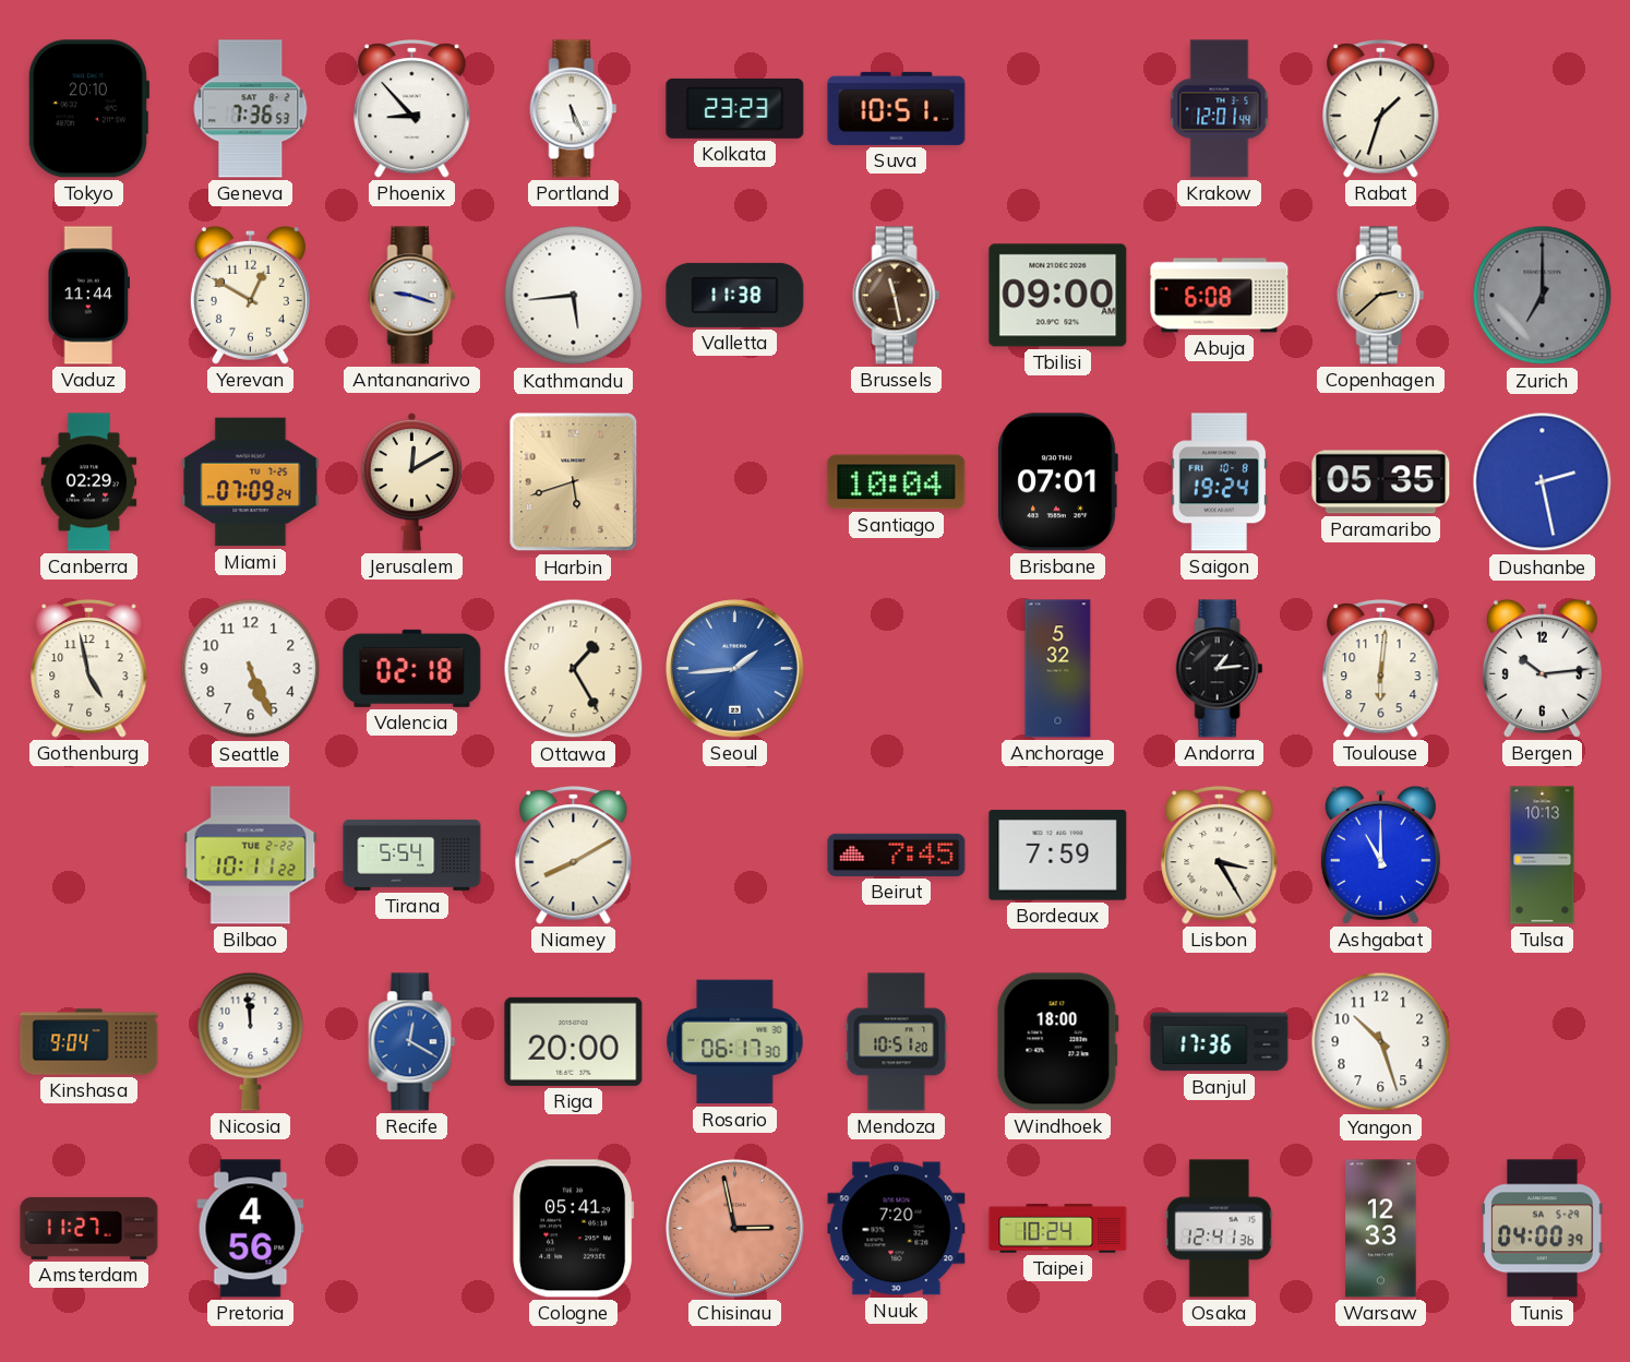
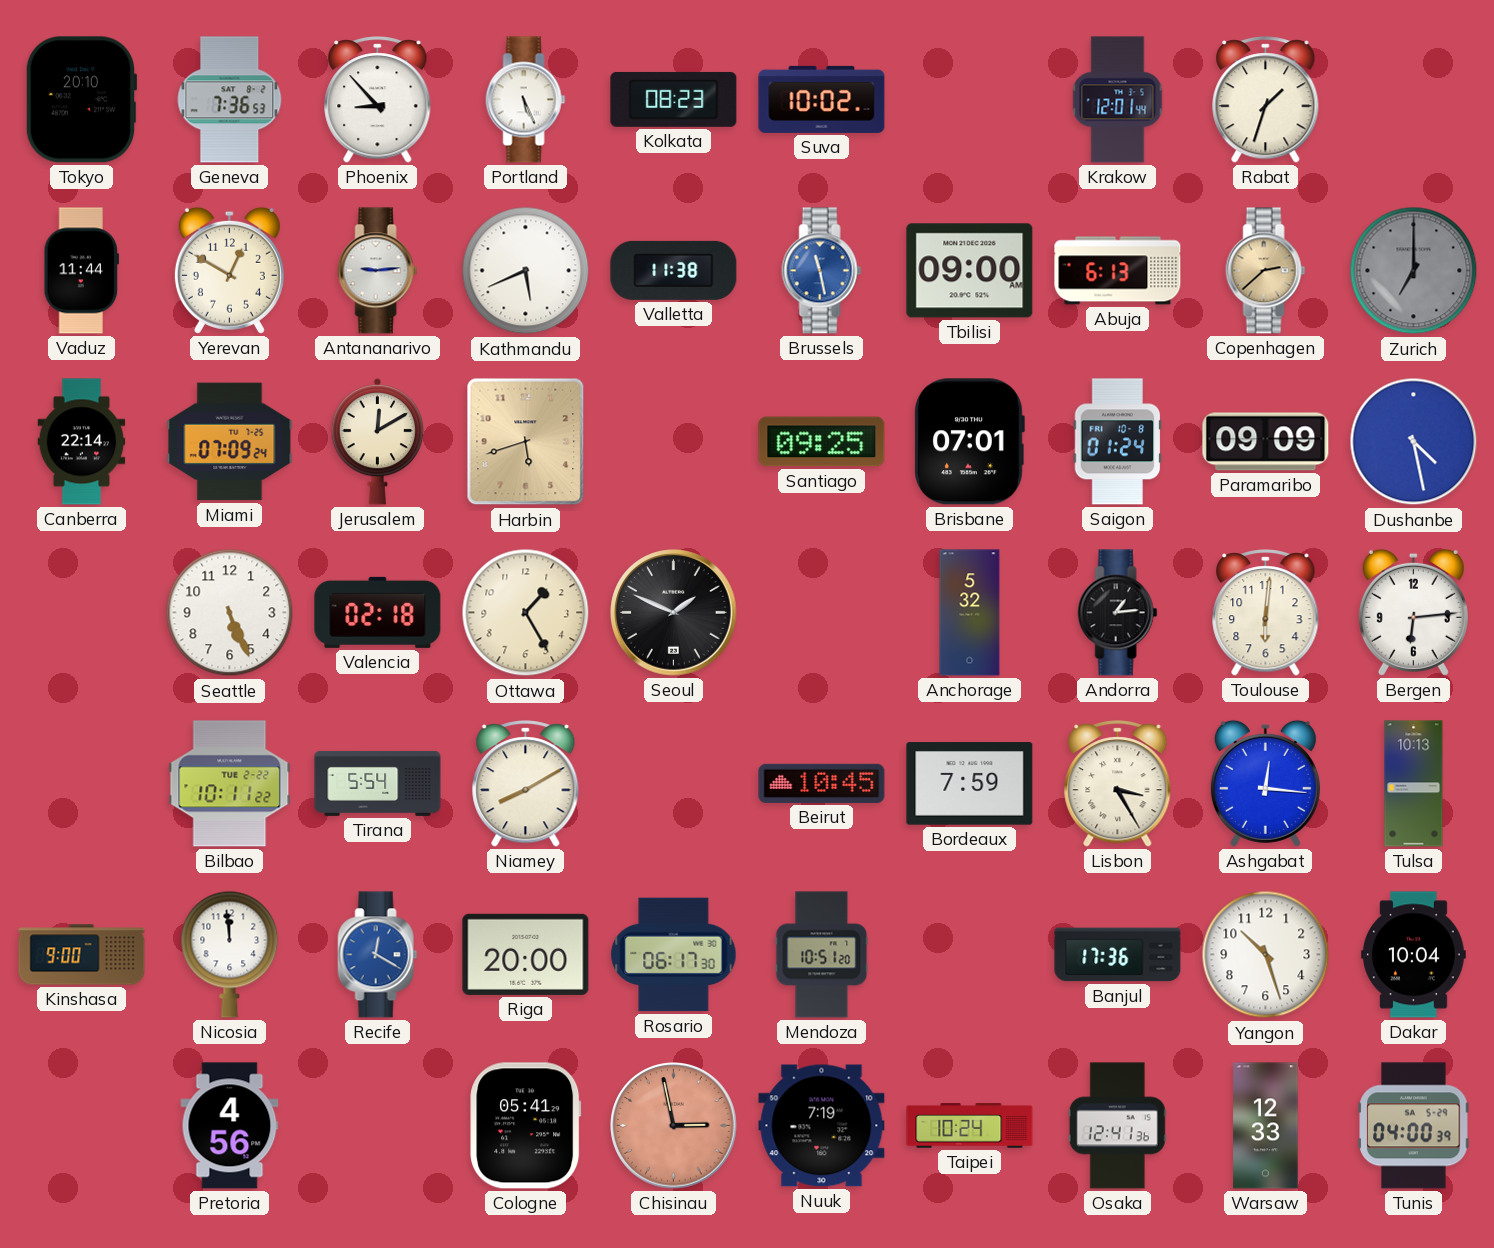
Kolkata: 23:23 -> 08:23
Suva: 10:51 -> 10:02
Antananarivo: 9:18 -> 9:14
Kathmandu: 5:44 -> 5:41
Brussels dial: brown -> blue
Abuja: 6:08 -> 6:13
Canberra: 02:29 -> 22:14
Santiago: 10:04 -> 09:25
Saigon: 19:24 -> 01:24
Paramaribo: 05:35 -> 09:09
Dushanbe: 2:28 -> 4:28
Gothenburg: 4:58 -> none
Seoul: 1:44 -> 1:49
Seoul dial: blue -> black
Bergen: 10:14 -> 6:14
Beirut: 7:45 -> 10:45
Ashgabat: 11:00 -> 12:16
Kinshasa: 9:04 -> 9:00
Windhoek: 18:00 -> none
Dakar: none -> 10:04
Amsterdam: 11:27 -> none
Nuuk: 7:20 -> 7:19
